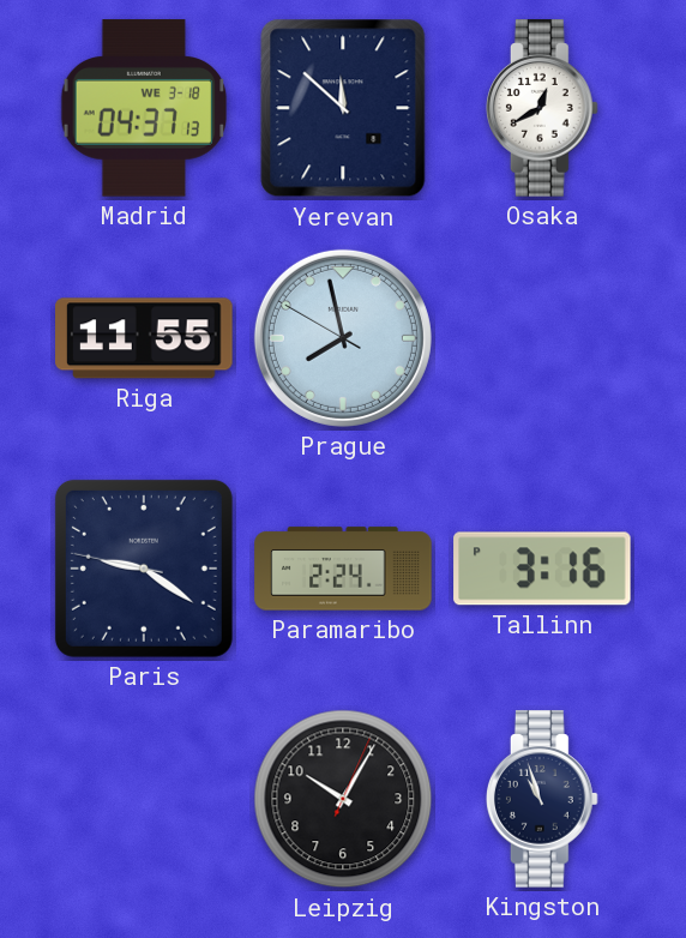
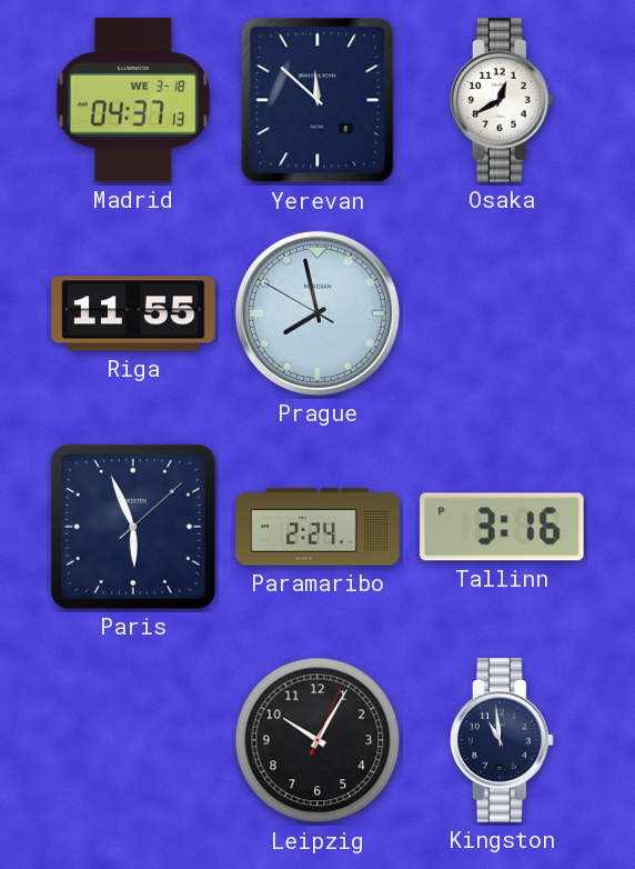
Paris: 9:20 -> 5:56
Kingston: 10:57 -> 10:59
